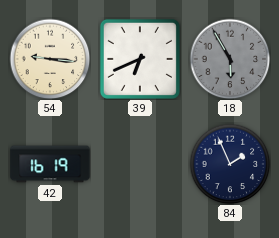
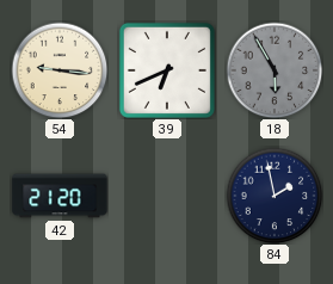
42: 16:19 -> 21:20
84: 1:56 -> 1:58
